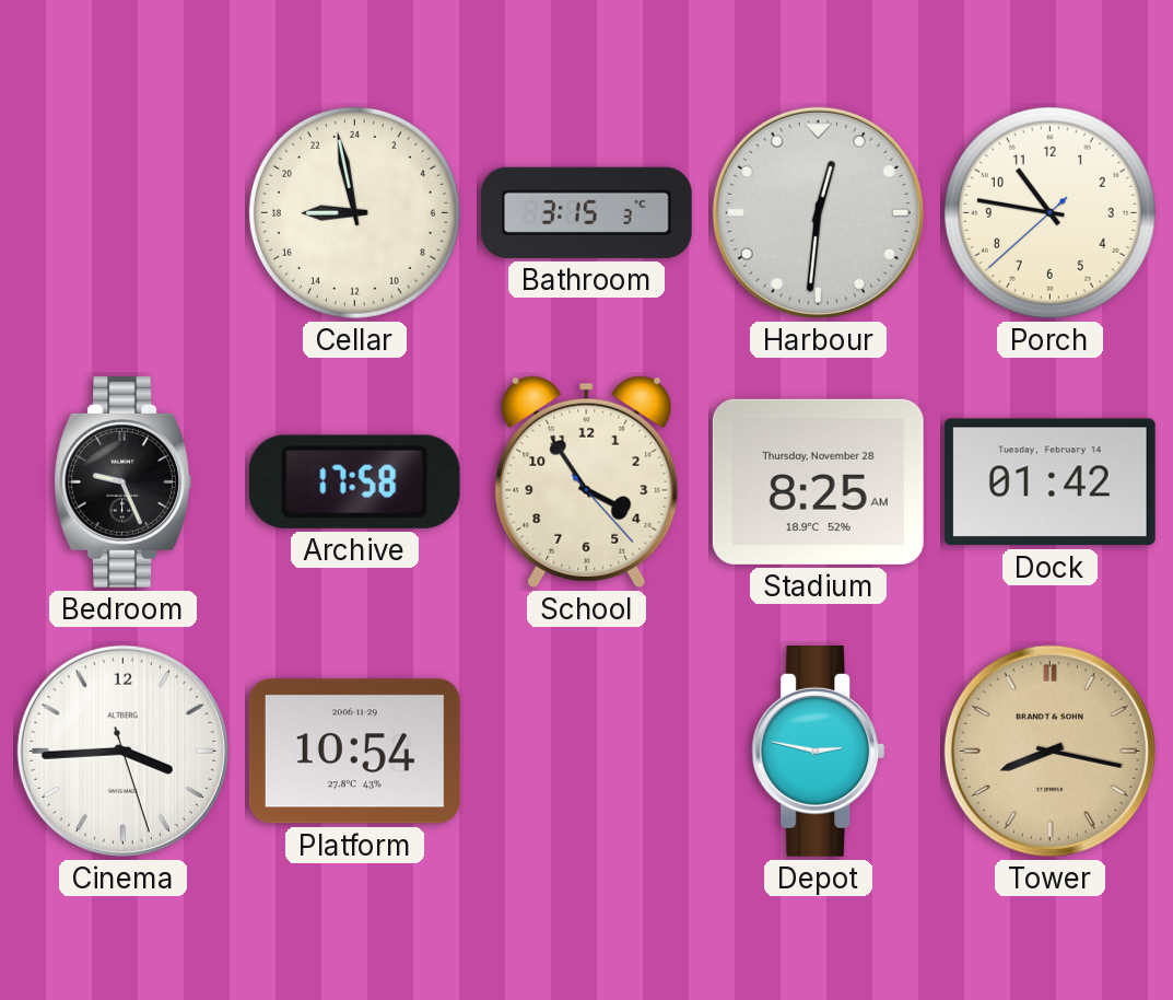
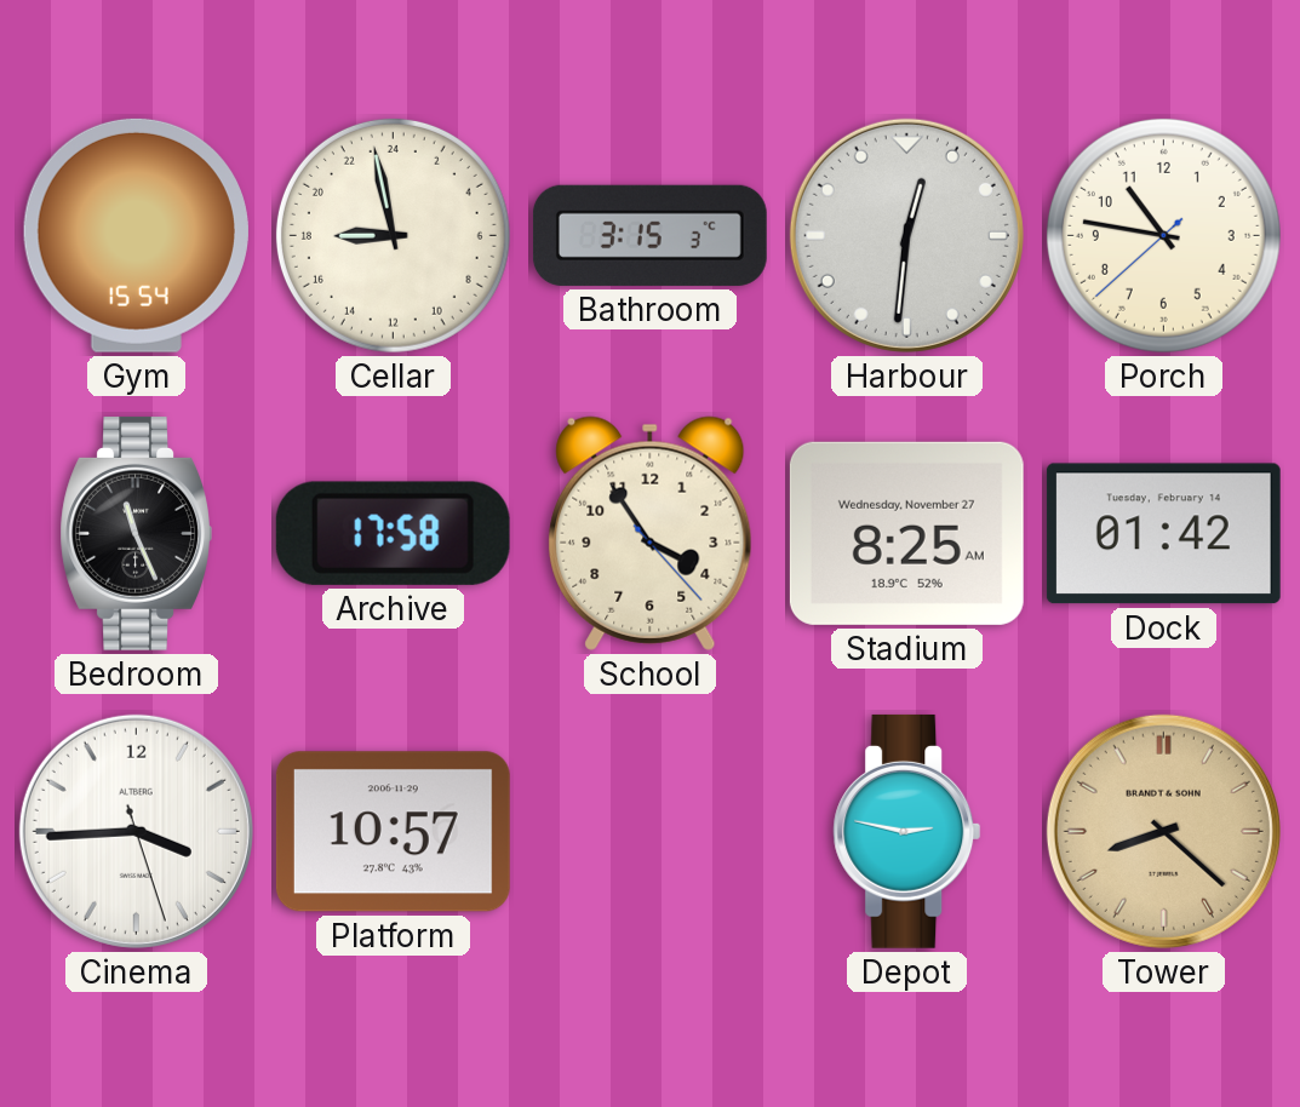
Gym: none -> 15:54
Bedroom: 9:26 -> 11:26
Stadium date: Thursday, November 28 -> Wednesday, November 27
Platform: 10:54 -> 10:57
Tower: 8:17 -> 8:22
